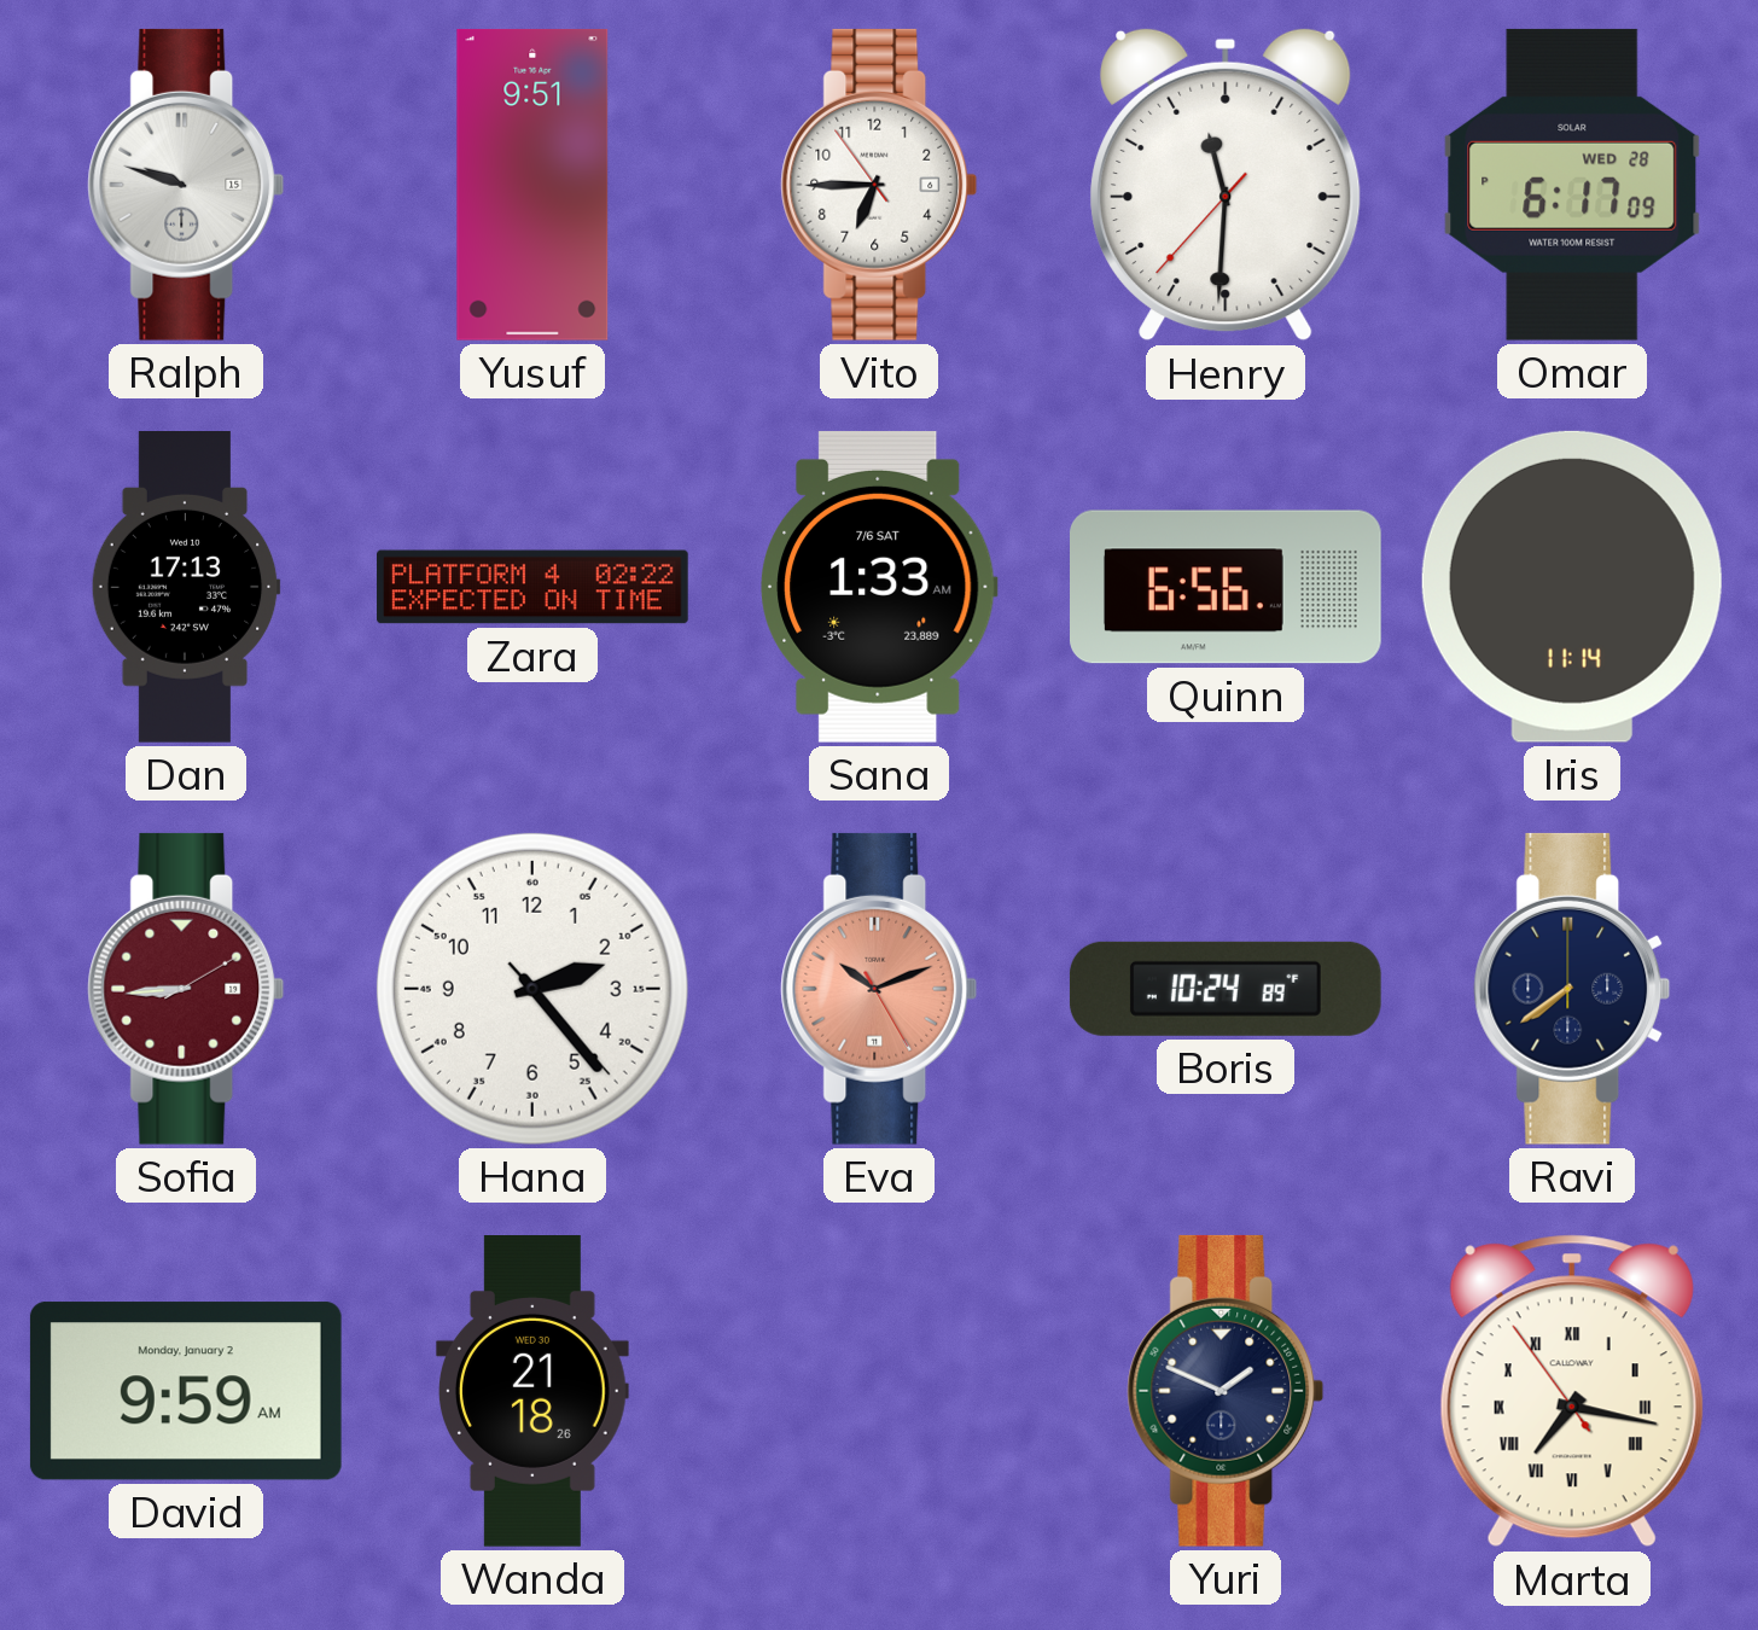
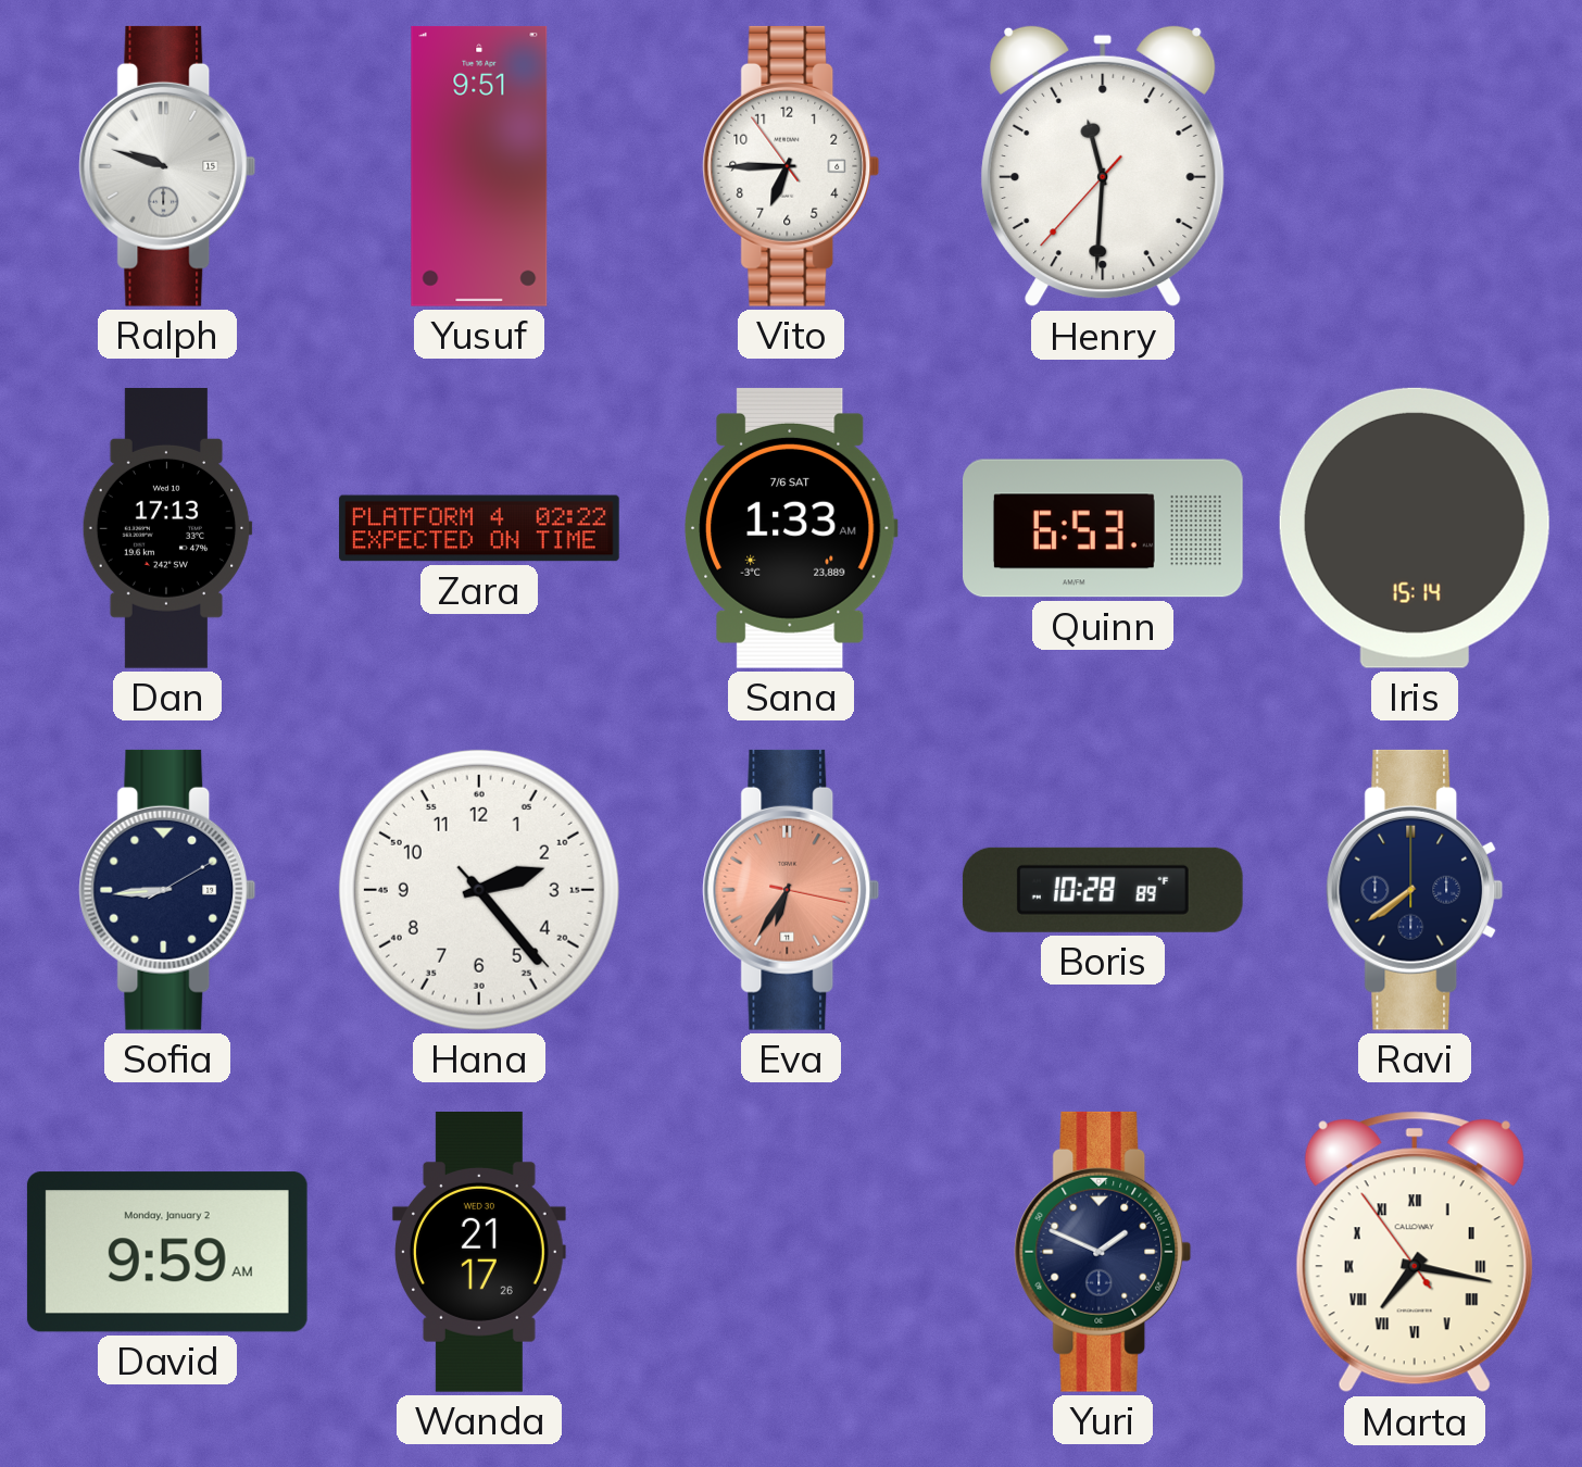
Omar: 6:17 -> none
Quinn: 6:56 -> 6:53
Iris: 11:14 -> 15:14
Sofia dial: burgundy -> navy
Eva: 10:11 -> 6:35
Boris: 10:24 -> 10:28
Wanda: 21:18 -> 21:17
